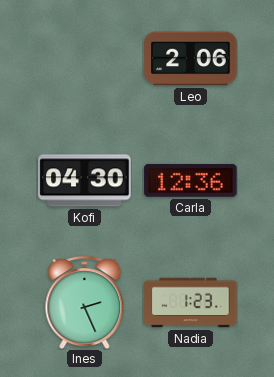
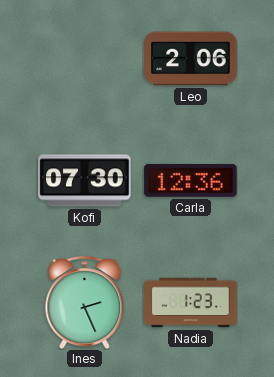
Kofi: 04:30 -> 07:30
